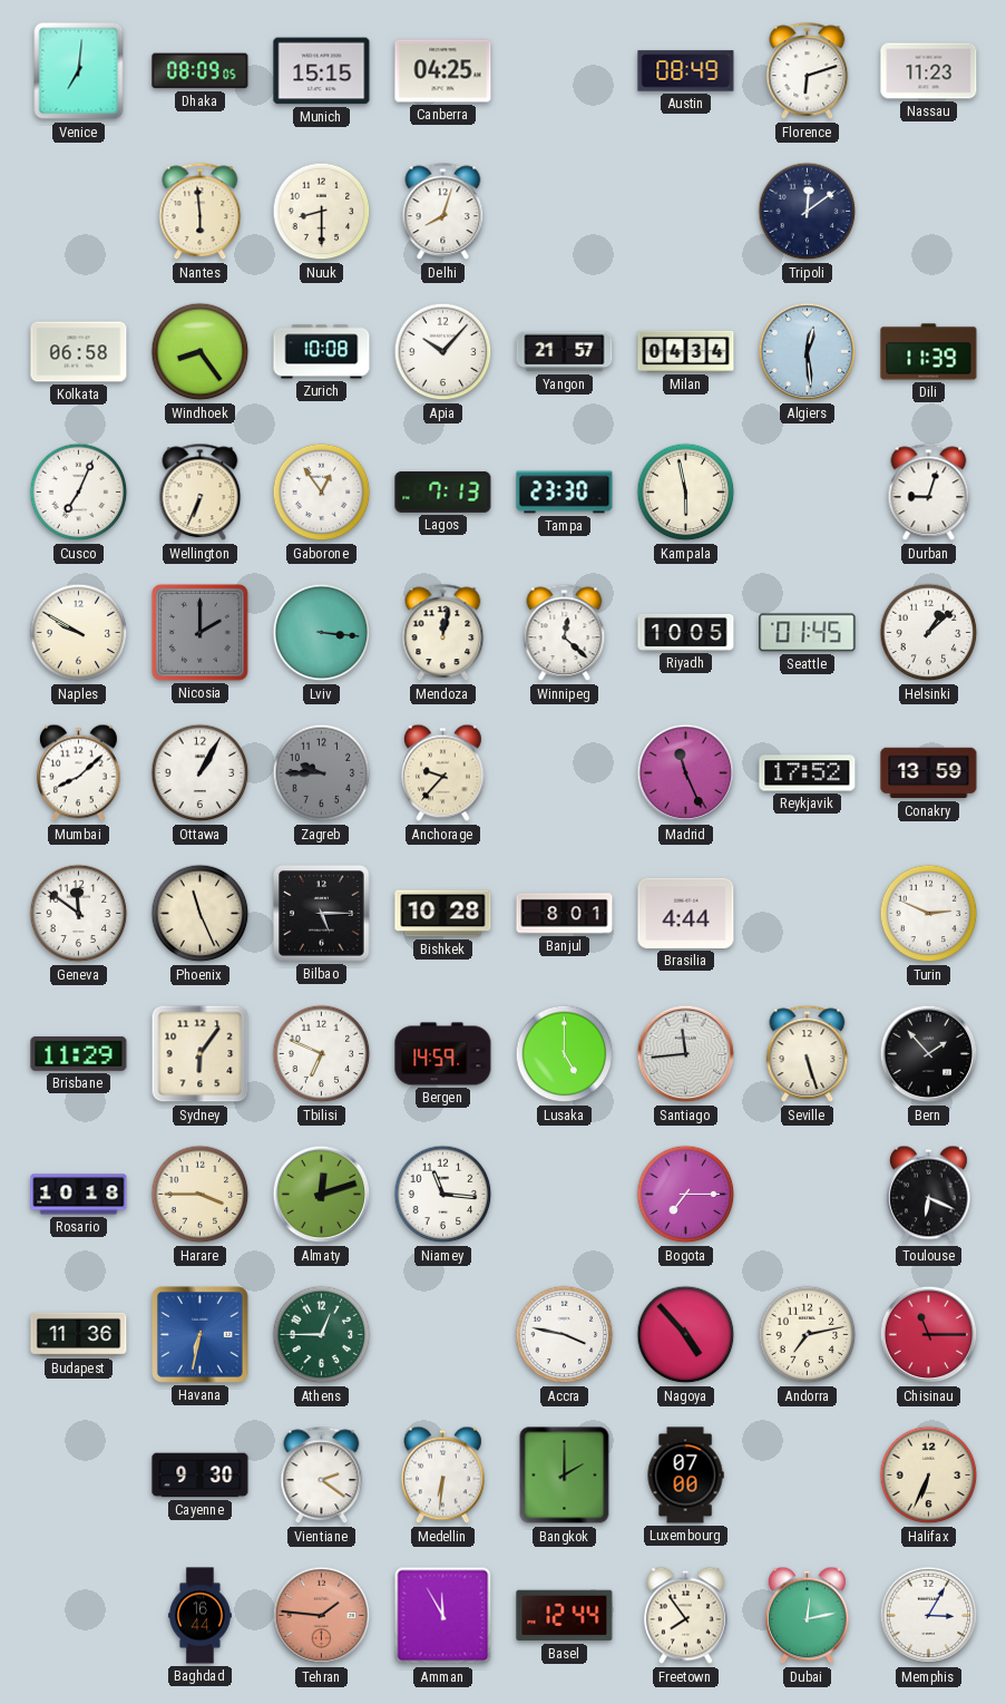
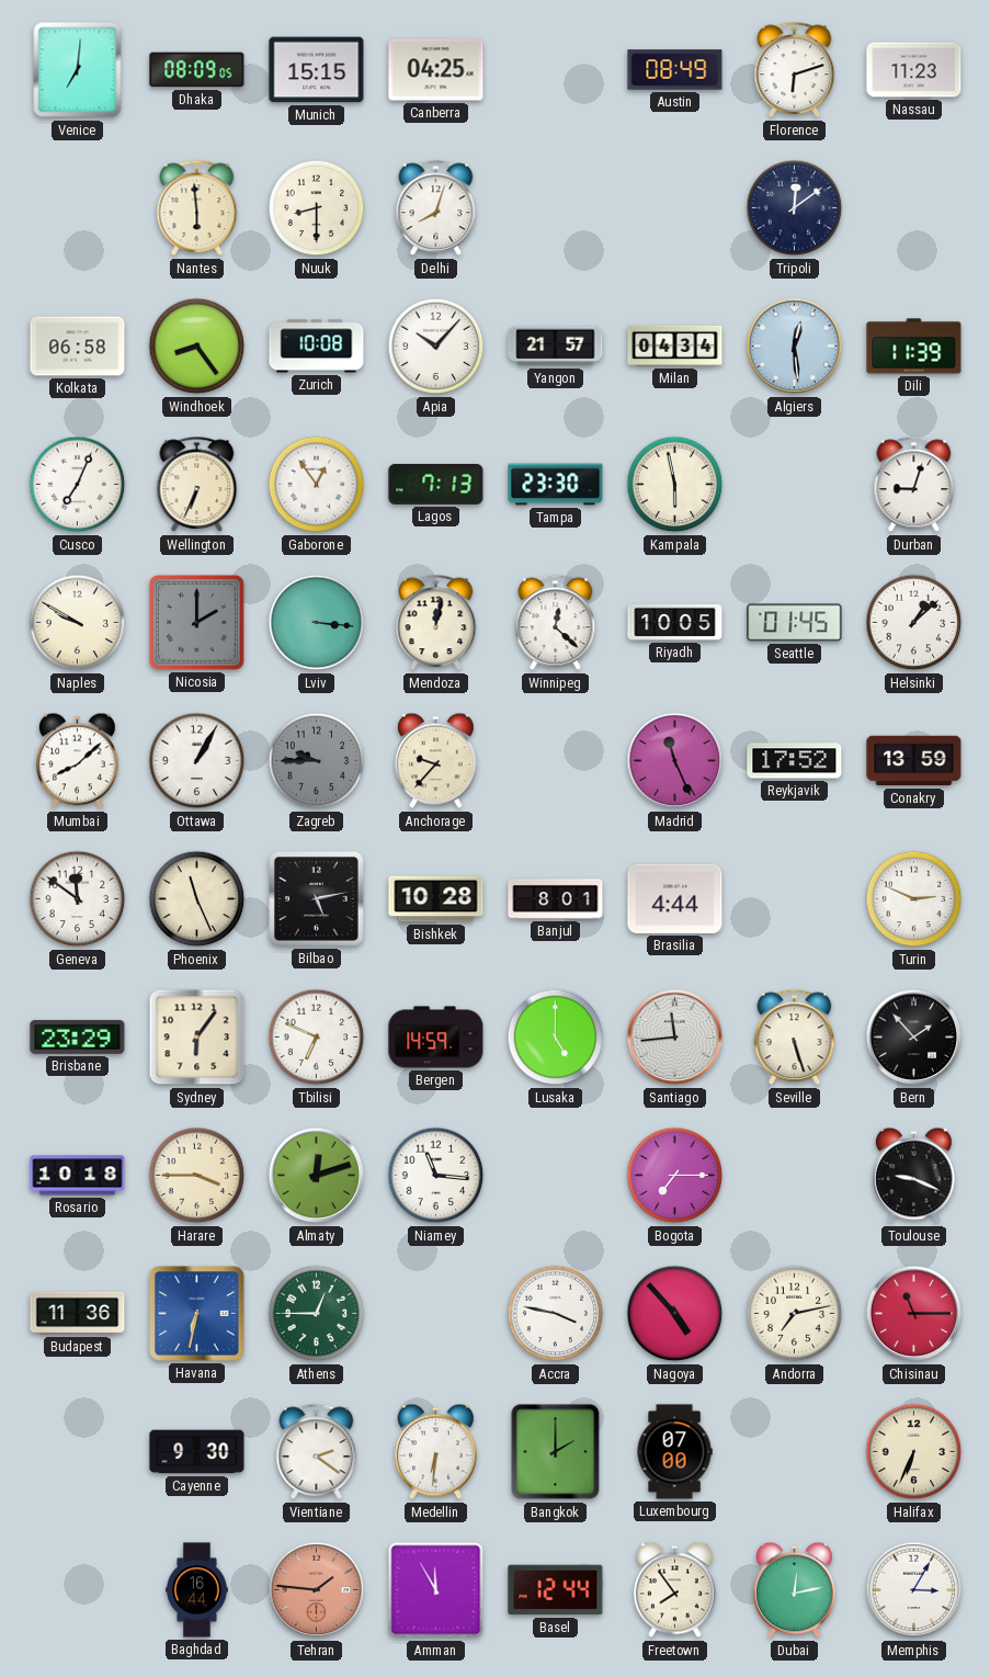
Bilbao: 5:15 -> 5:13
Brisbane: 11:29 -> 23:29
Toulouse: 6:19 -> 9:19
